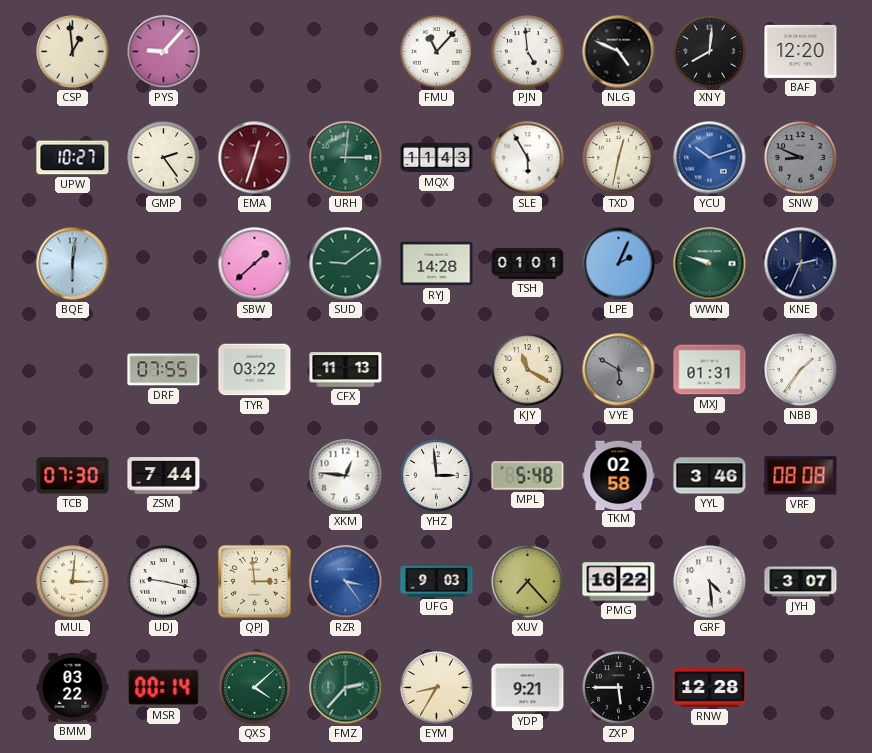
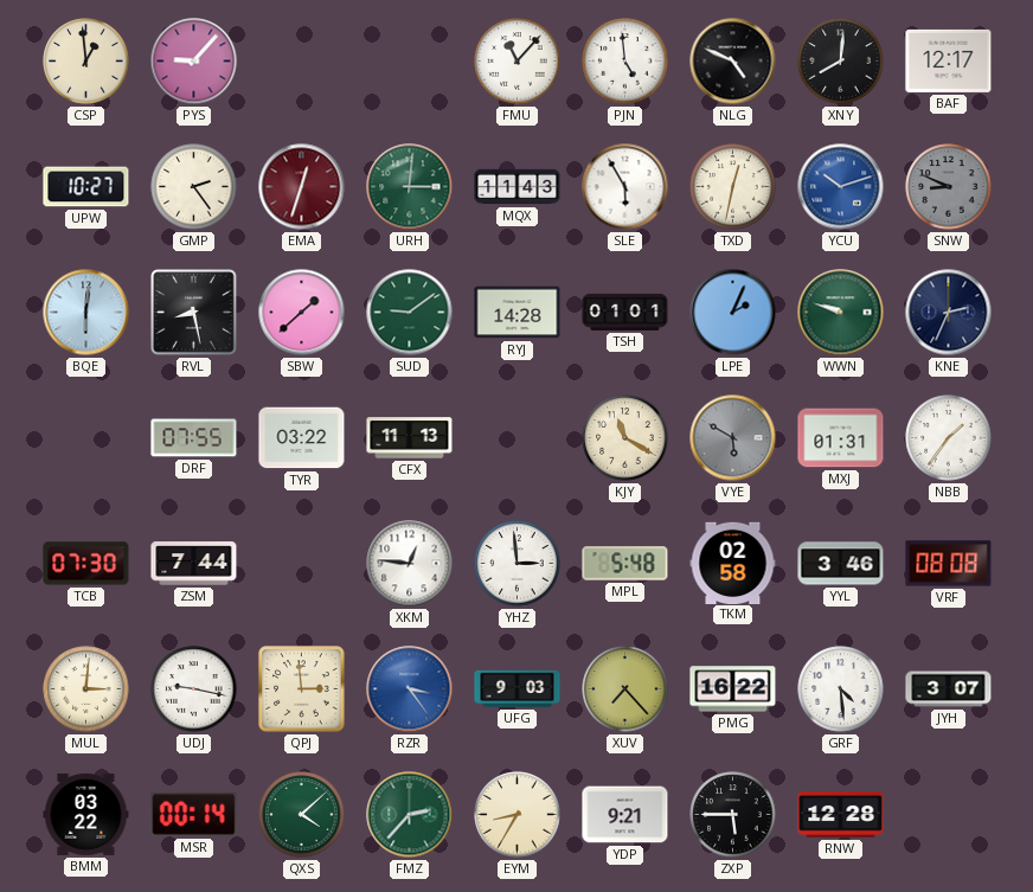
BAF: 12:20 -> 12:17
RVL: none -> 8:28
